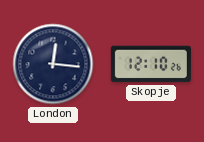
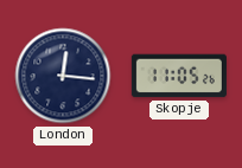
Skopje: 12:10 -> 11:05
